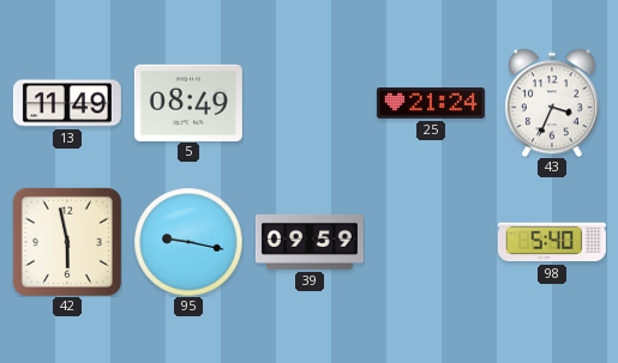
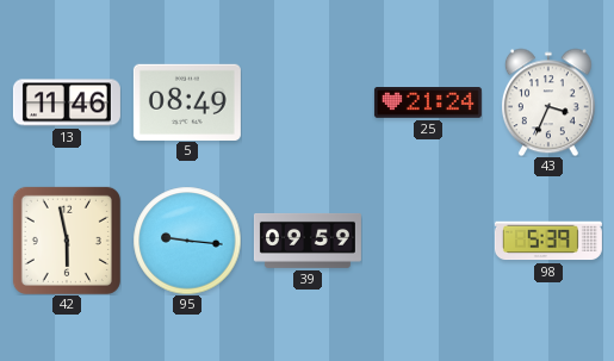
13: 11:49 -> 11:46
95: 9:17 -> 9:16
98: 5:40 -> 5:39
